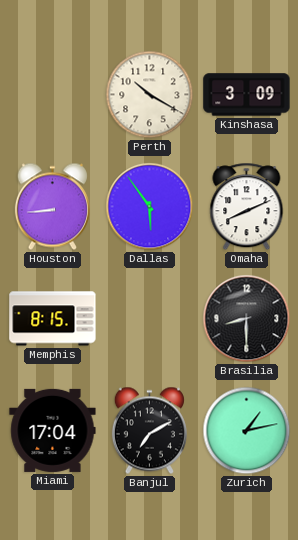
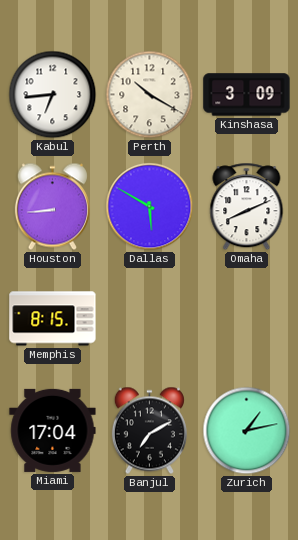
Kabul: none -> 6:44
Dallas: 5:54 -> 5:50
Brasilia: 8:30 -> none
